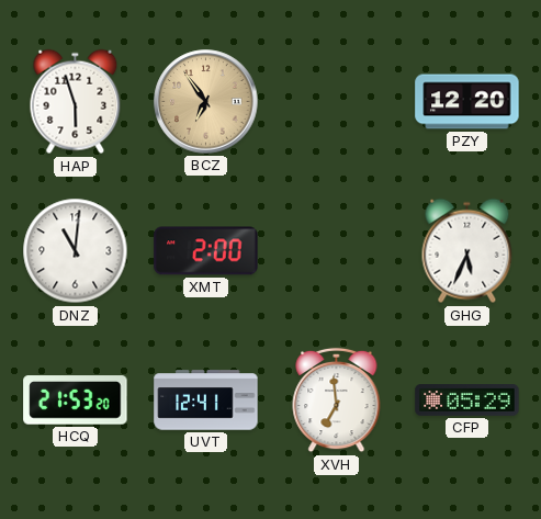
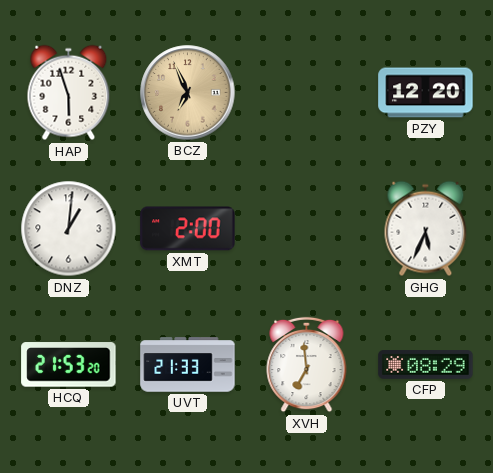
BCZ: 6:54 -> 6:56
DNZ: 11:01 -> 1:01
UVT: 12:41 -> 21:33
CFP: 05:29 -> 08:29
